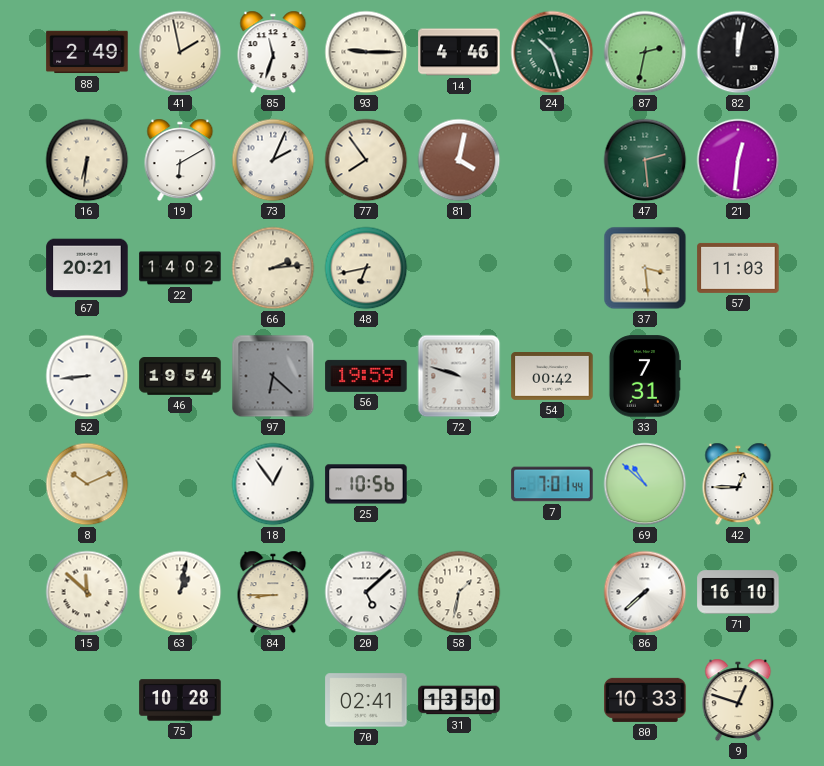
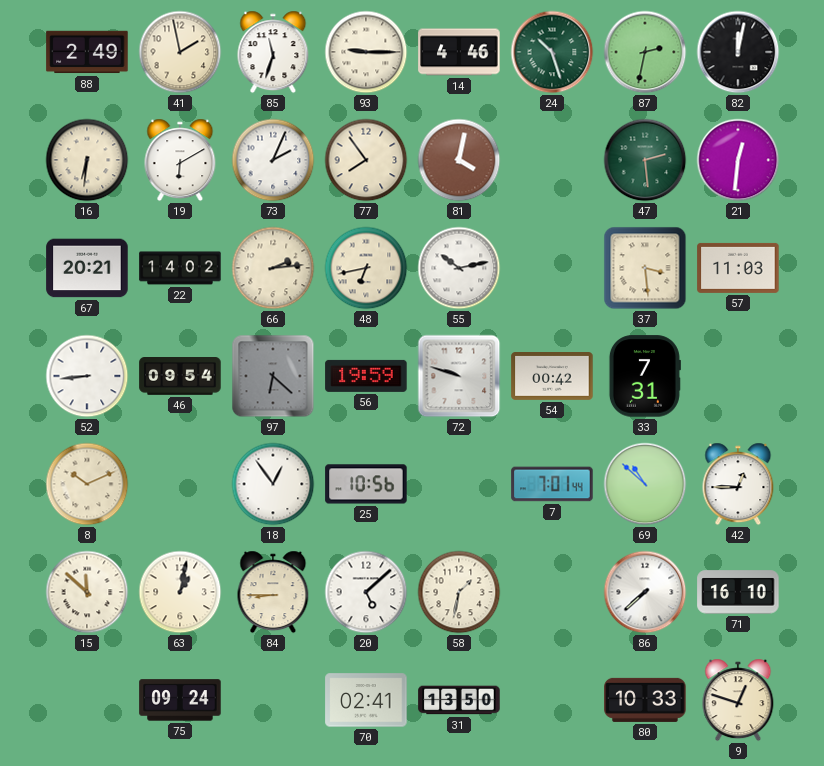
55: none -> 10:13
46: 19:54 -> 09:54
75: 10:28 -> 09:24
